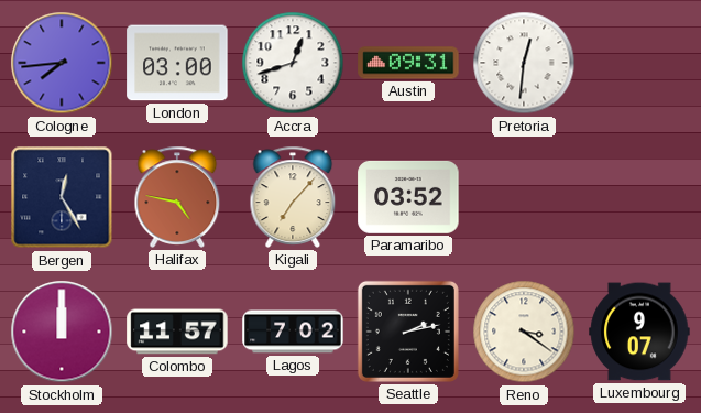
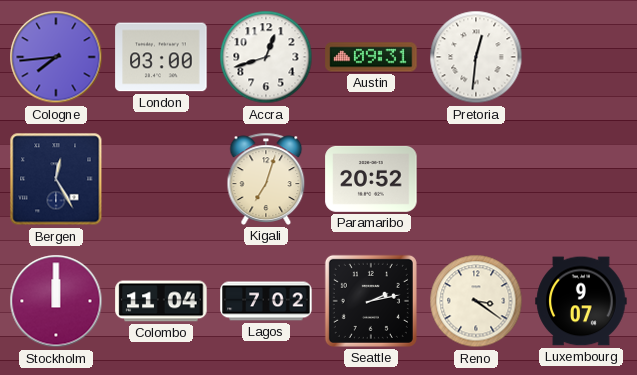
Halifax: 4:47 -> none
Kigali: 7:07 -> 7:03
Paramaribo: 03:52 -> 20:52
Colombo: 11:57 -> 11:04
